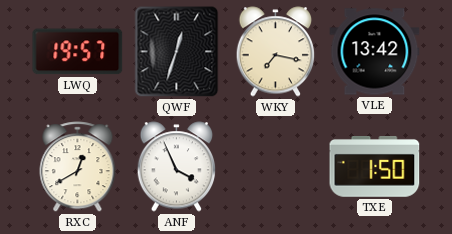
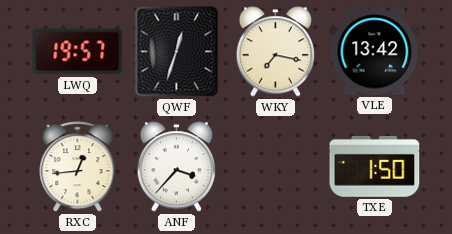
RXC: 12:40 -> 12:44
ANF: 3:56 -> 3:37
